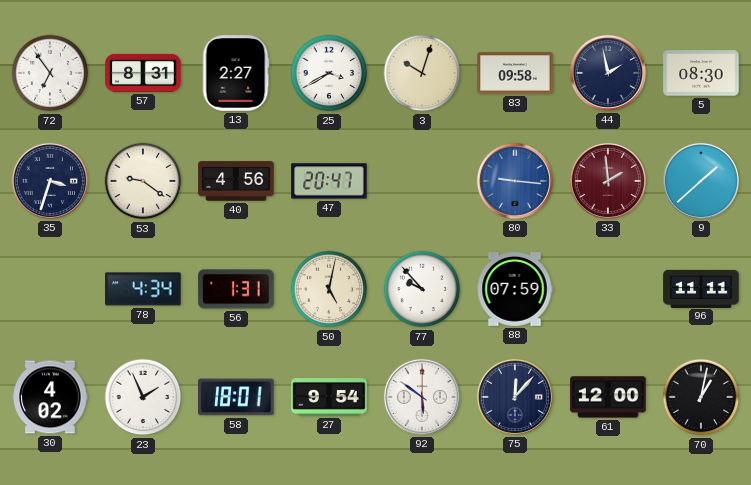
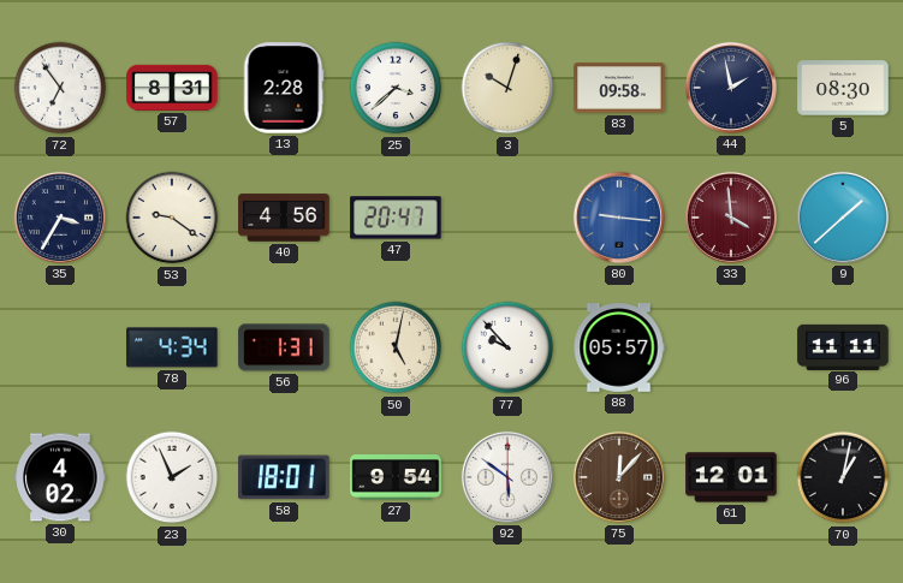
13: 2:27 -> 2:28
25: 3:40 -> 3:38
35: 3:33 -> 3:35
33: 1:59 -> 3:59
88: 07:59 -> 05:57
75 dial: navy -> brown
61: 12:00 -> 12:01
